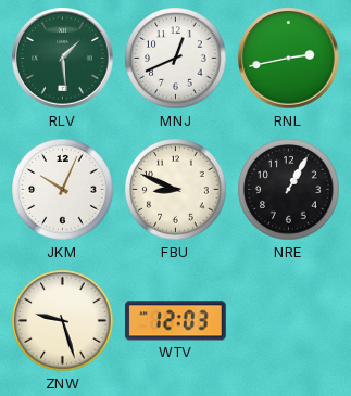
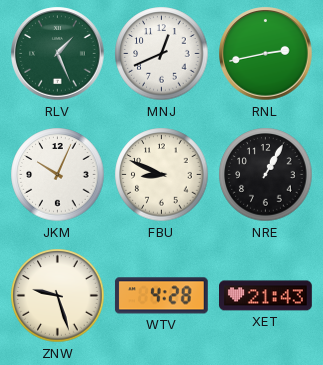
RLV: 1:29 -> 1:26
WTV: 12:03 -> 4:28
XET: none -> 21:43
